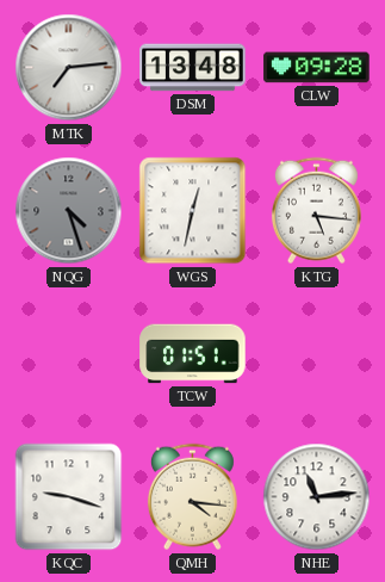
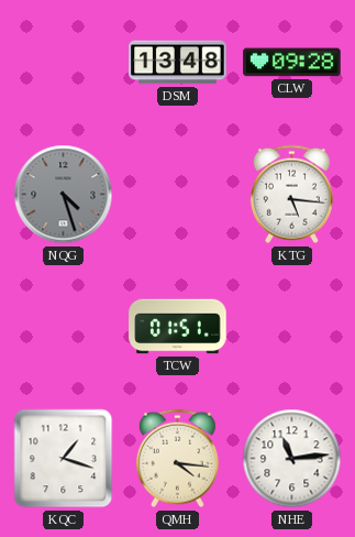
MTK: 7:14 -> none
WGS: 12:32 -> none
KQC: 9:18 -> 1:18
